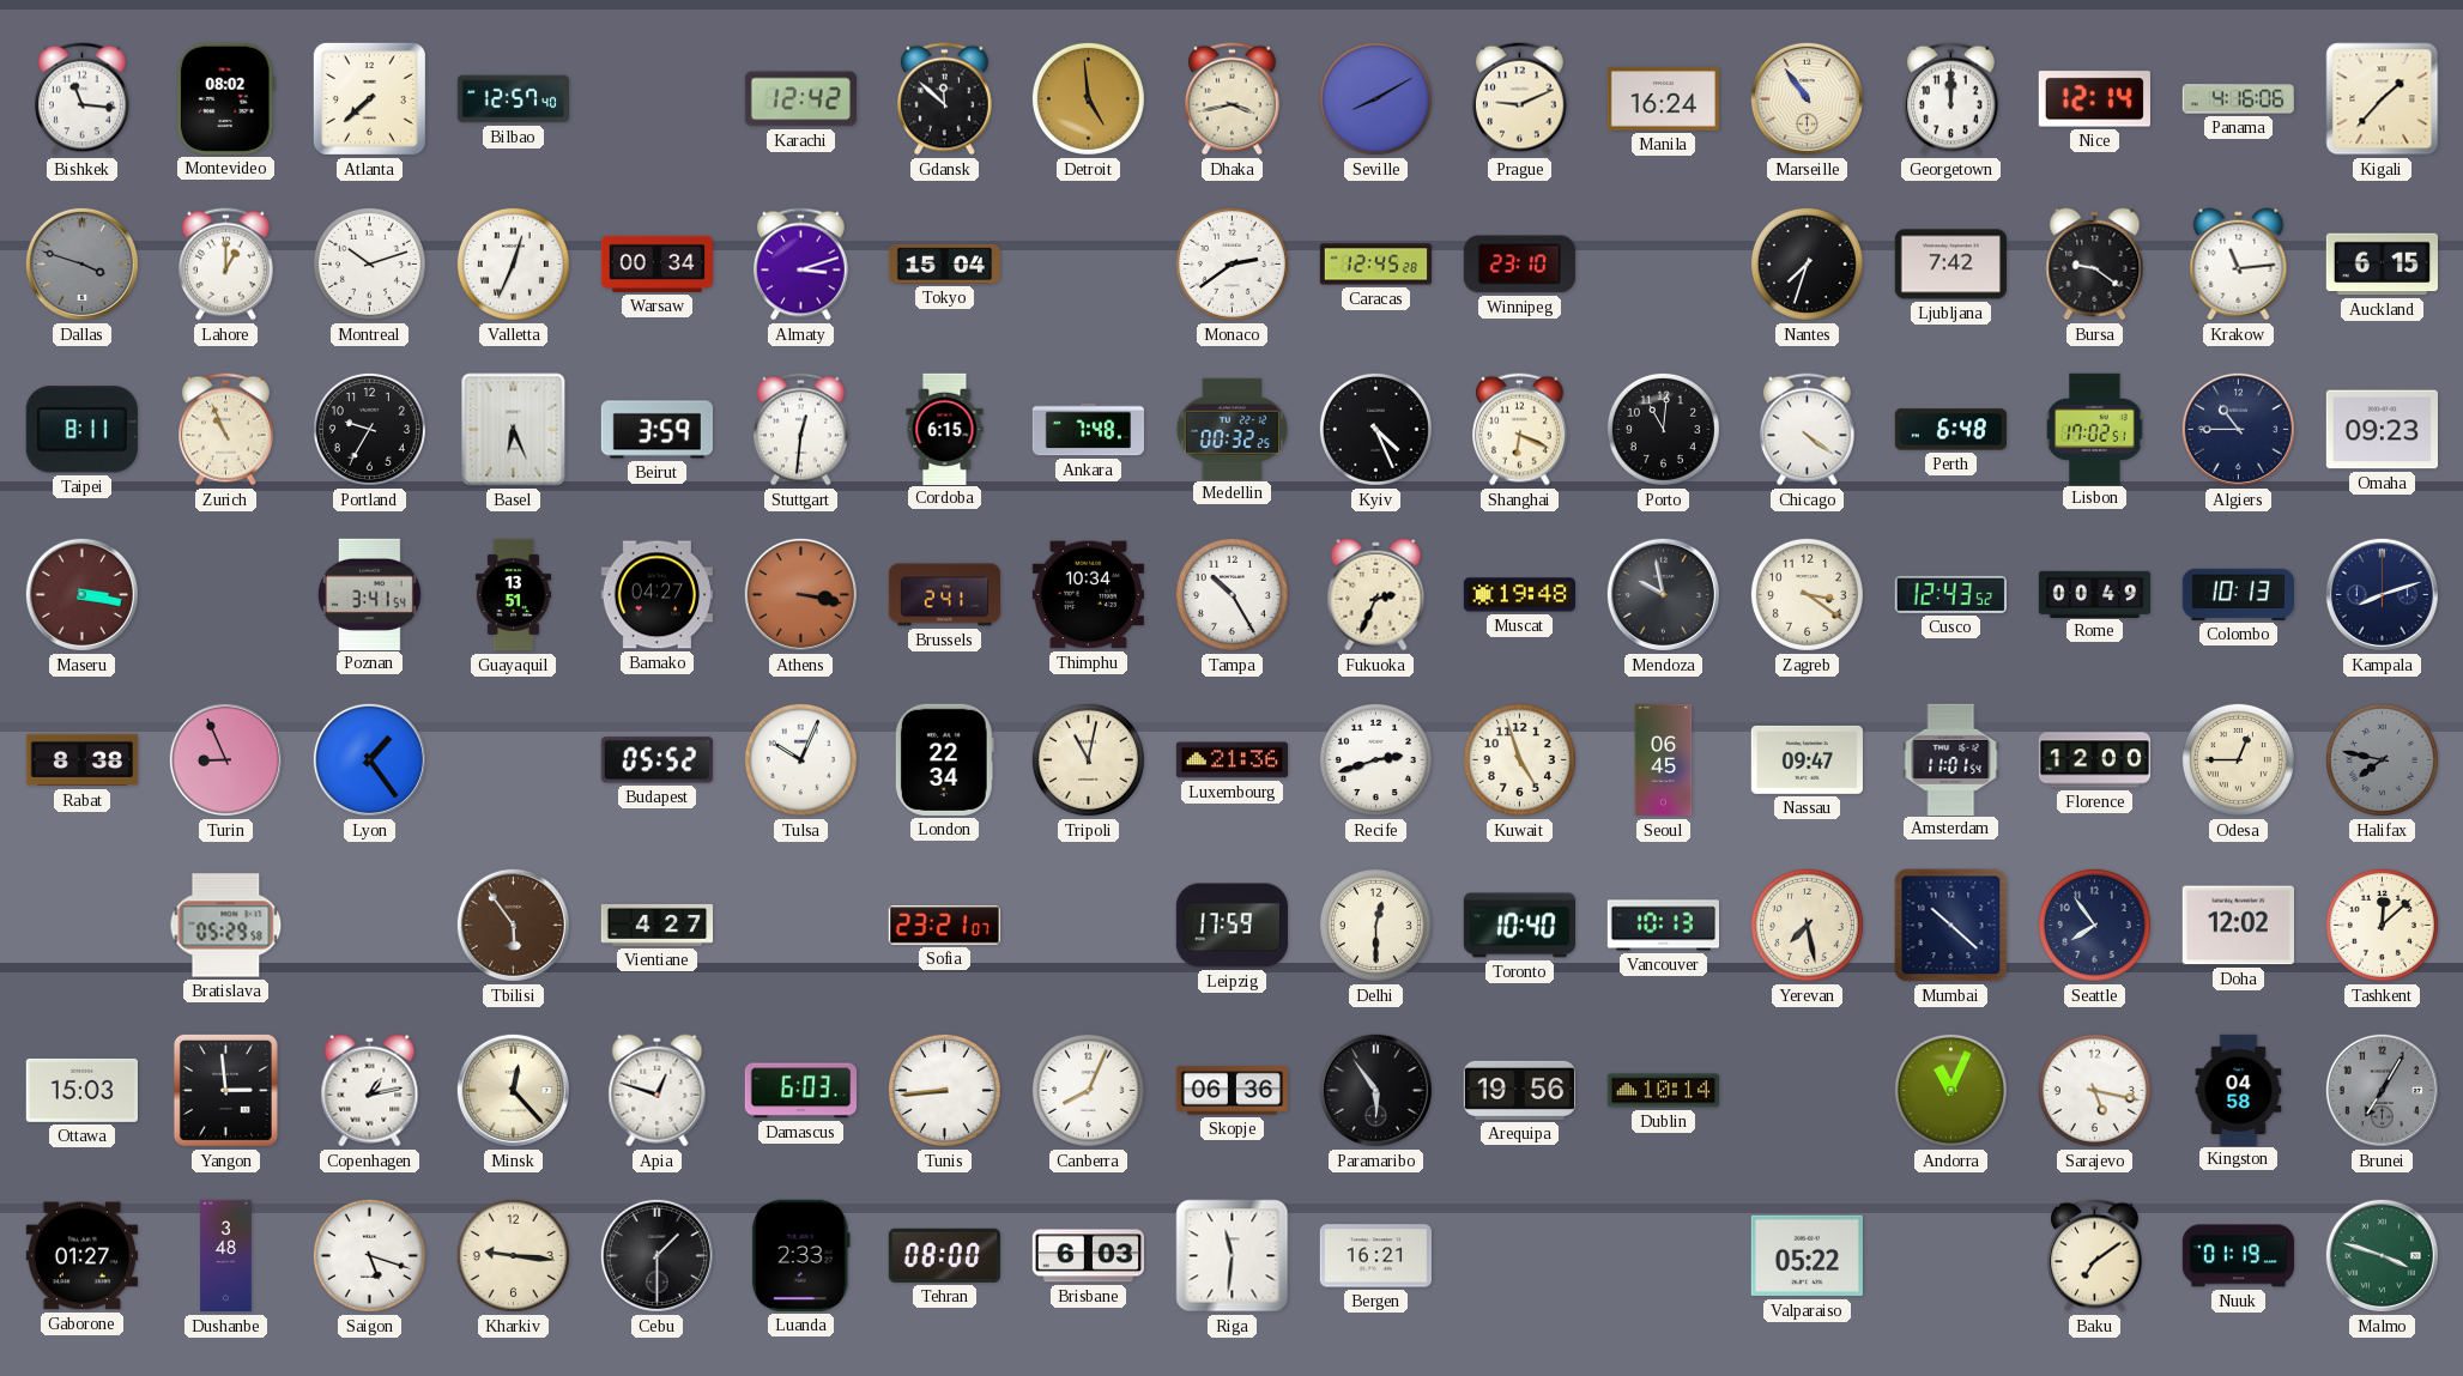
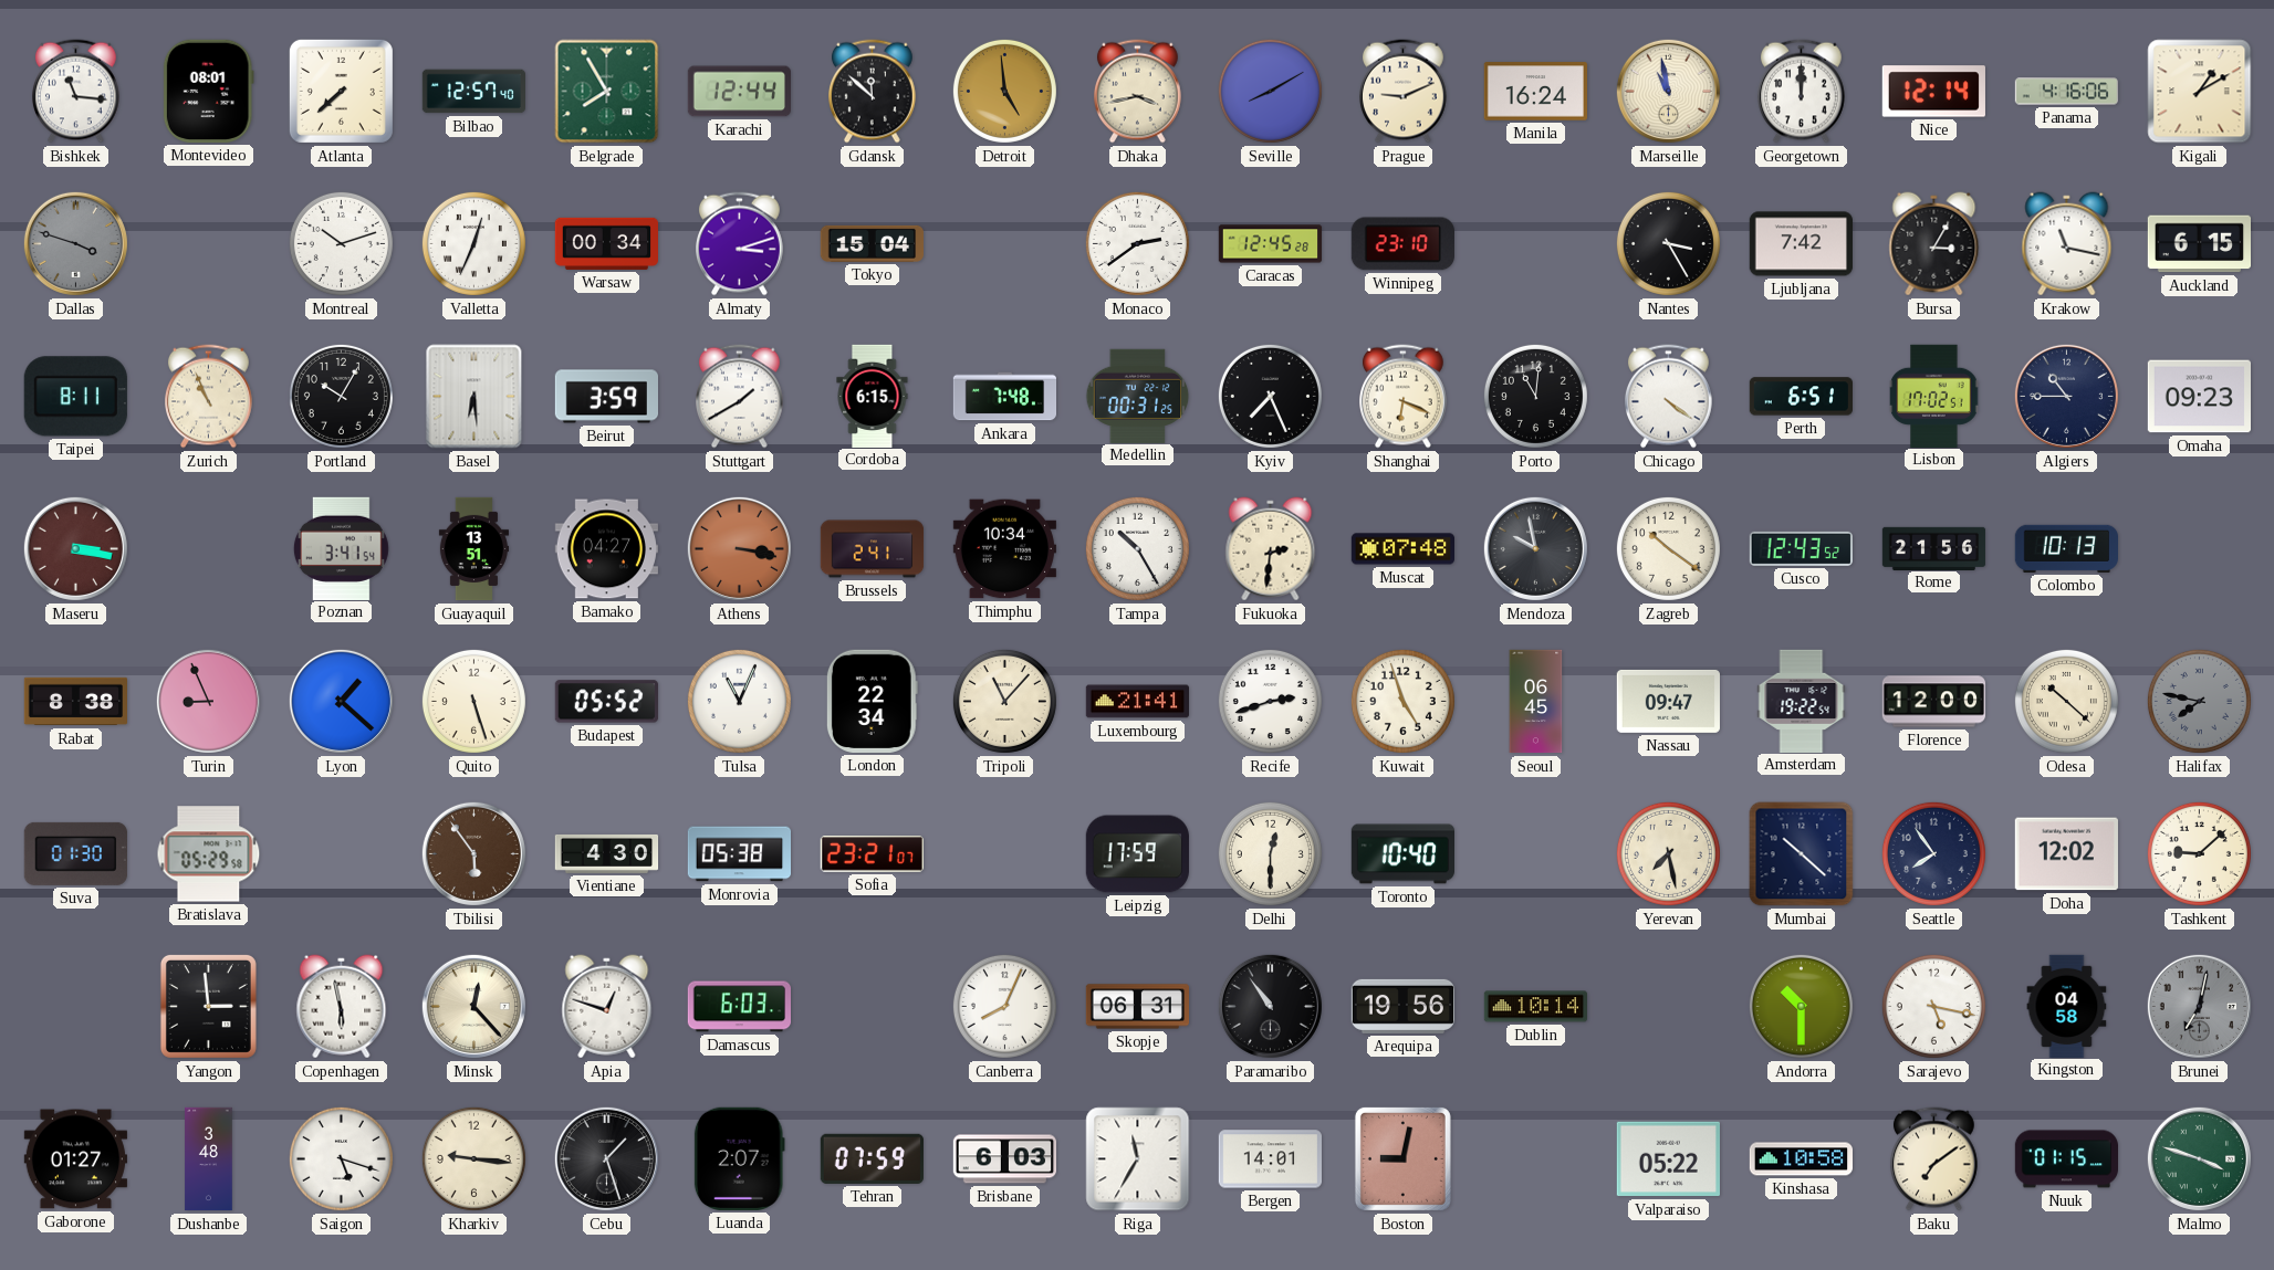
Montevideo: 08:02 -> 08:01
Belgrade: none -> 7:55
Karachi: 12:42 -> 12:44
Marseille: 10:54 -> 10:58
Kigali: 1:37 -> 1:10
Lahore: 1:00 -> none
Nantes: 7:33 -> 3:25
Bursa: 9:21 -> 3:05
Krakow: 11:14 -> 11:17
Portland: 9:35 -> 10:05
Basel: 6:26 -> 6:29
Stuttgart: 12:31 -> 1:40
Medellin: 00:32 -> 00:31
Kyiv: 4:26 -> 7:26
Perth: 6:48 -> 6:51
Fukuoka: 2:34 -> 2:31
Muscat: 19:48 -> 07:48
Zagreb: 3:21 -> 10:21
Rome: 00:49 -> 21:56
Kampala: 8:12 -> none
Lyon: 1:24 -> 1:22
Quito: none -> 5:27
Tulsa: 10:04 -> 11:04
Tripoli: 11:02 -> 11:07
Luxembourg: 21:36 -> 21:41
Amsterdam: 11:01 -> 19:22
Odesa: 12:45 -> 10:22
Suva: none -> 01:30
Vientiane: 4:27 -> 4:30
Monrovia: none -> 05:38
Vancouver: 10:13 -> none
Tashkent: 12:08 -> 9:08
Ottawa: 15:03 -> none
Copenhagen: 1:13 -> 5:58
Tunis: 8:44 -> none
Skopje: 06:36 -> 06:31
Paramaribo: 5:54 -> 10:54
Andorra: 11:04 -> 10:30
Brunei: 7:05 -> 7:02
Cebu: 1:30 -> 1:27
Luanda: 2:33 -> 2:07
Tehran: 08:00 -> 07:59
Riga: 11:31 -> 11:35
Bergen: 16:21 -> 14:01
Boston: none -> 9:02
Kinshasa: none -> 10:58
Nuuk: 01:19 -> 01:15
